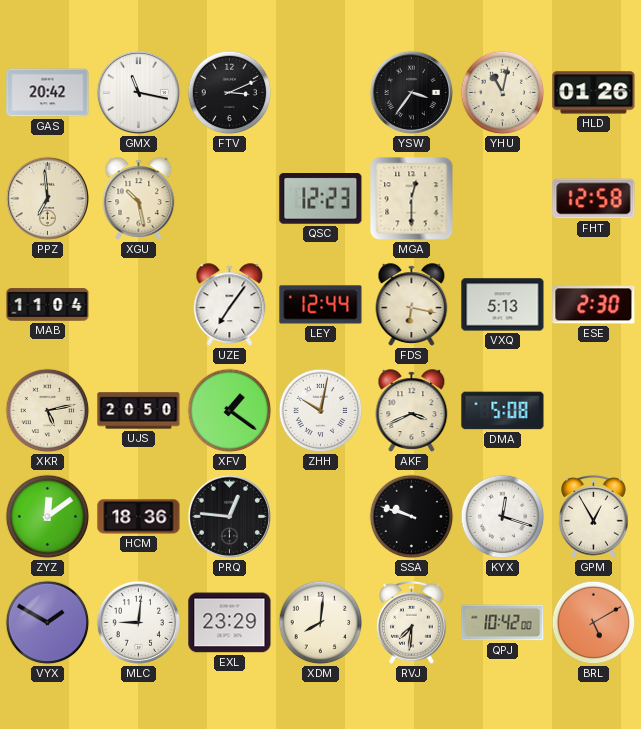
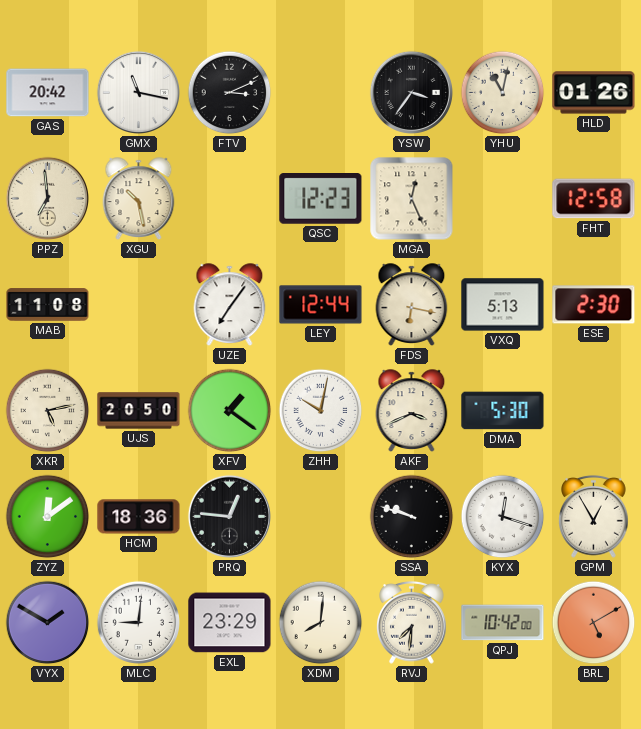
MGA: 12:30 -> 12:26
MAB: 11:04 -> 11:08
DMA: 5:08 -> 5:30
